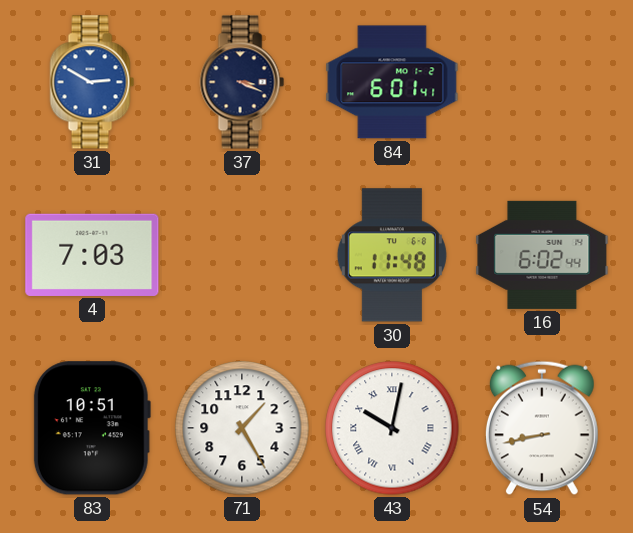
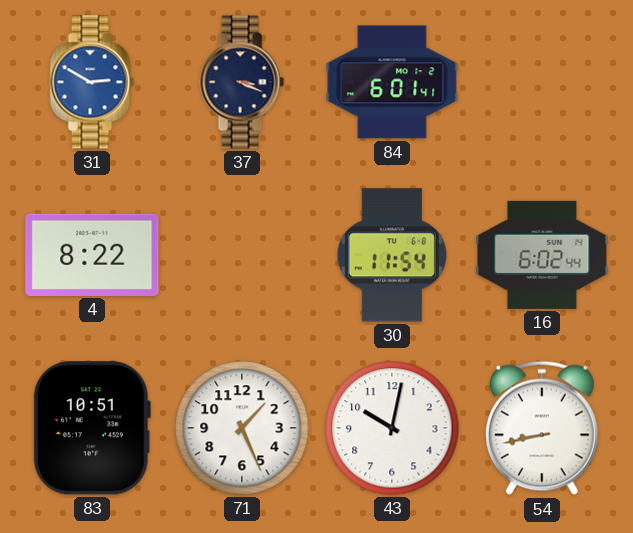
4: 7:03 -> 8:22
30: 11:48 -> 11:54
71: 1:25 -> 1:26
43 numerals: Roman -> Arabic
